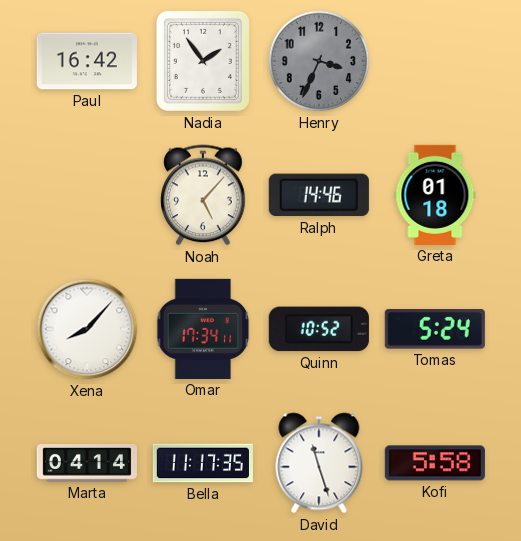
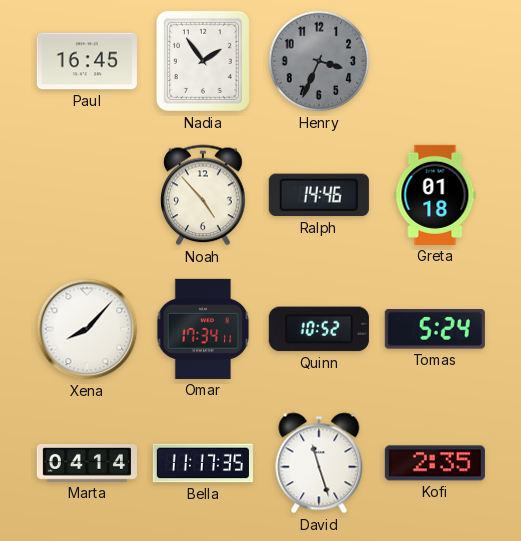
Paul: 16:42 -> 16:45
Noah: 5:07 -> 4:53
Kofi: 5:58 -> 2:35
